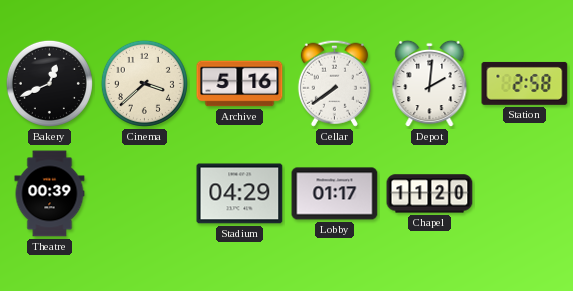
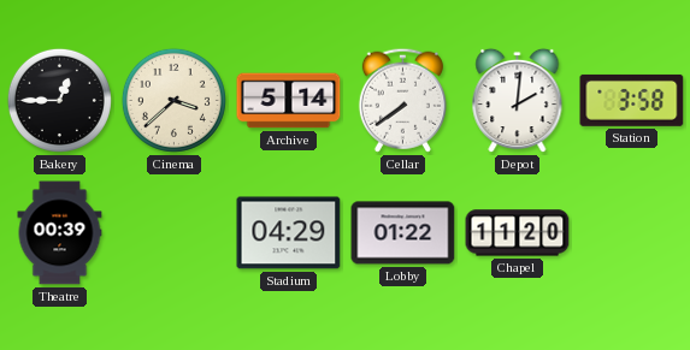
Bakery: 12:41 -> 12:45
Archive: 5:16 -> 5:14
Station: 2:58 -> 3:58
Lobby: 01:17 -> 01:22
